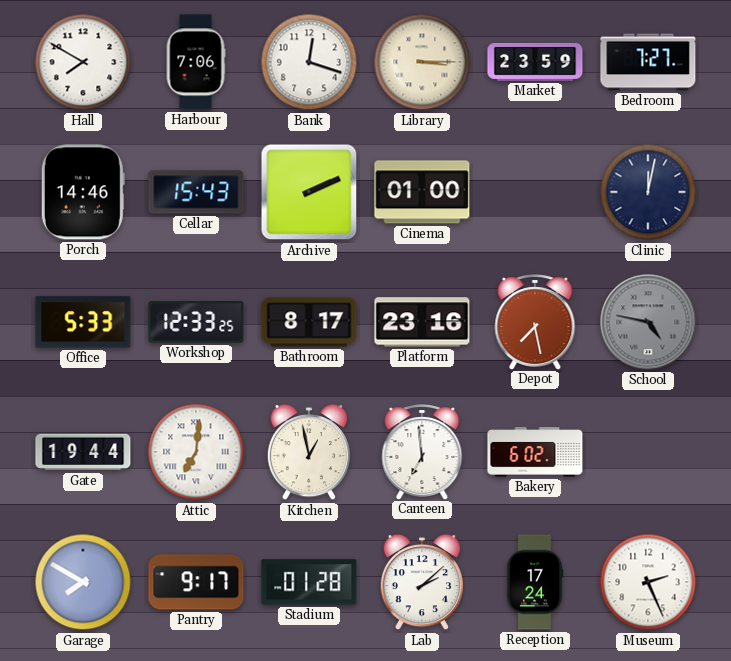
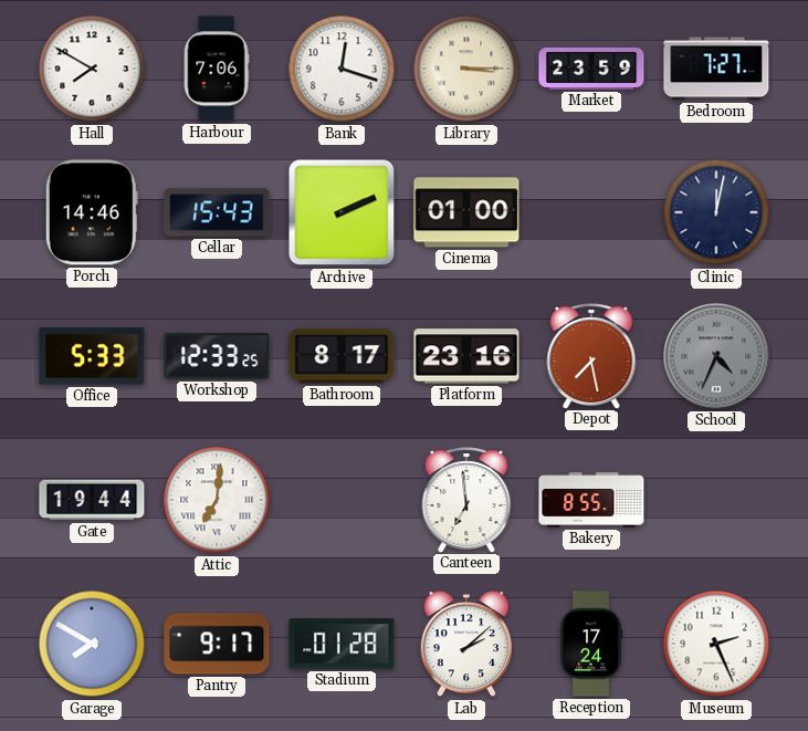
School: 4:47 -> 4:34
Kitchen: 12:58 -> none
Bakery: 6:02 -> 8:55
